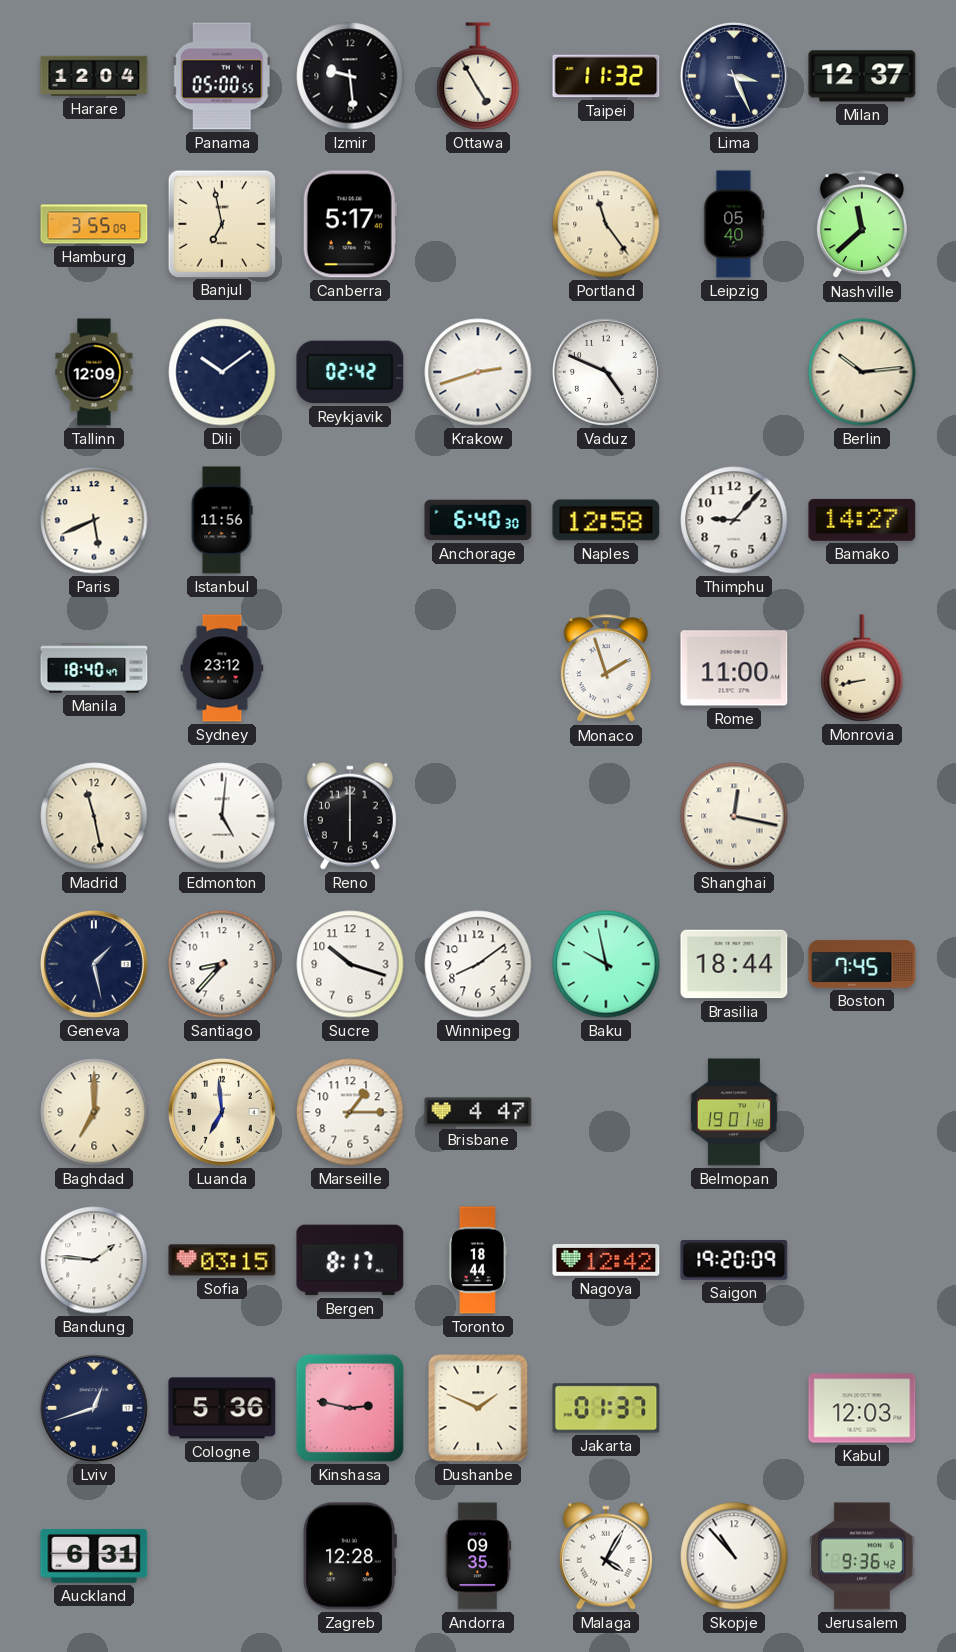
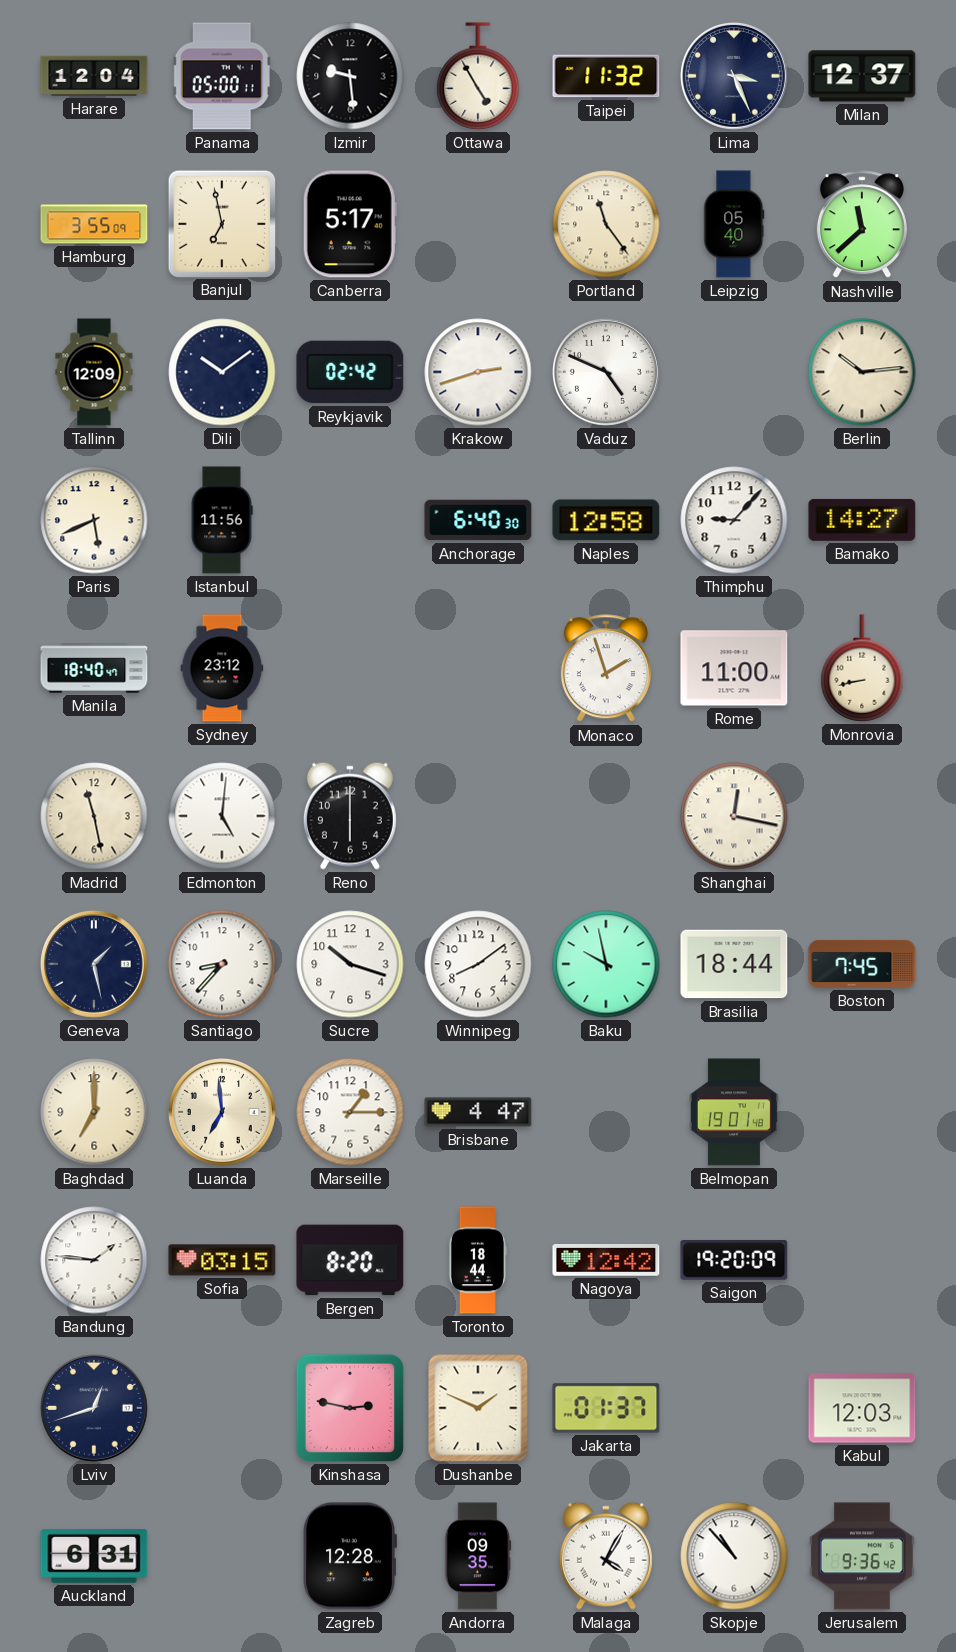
Panama: 05:00:55 -> 05:00:11
Bergen: 8:17 -> 8:20
Cologne: 5:36 -> none
